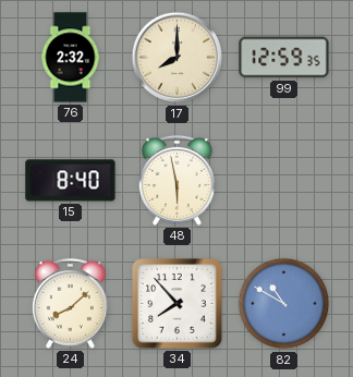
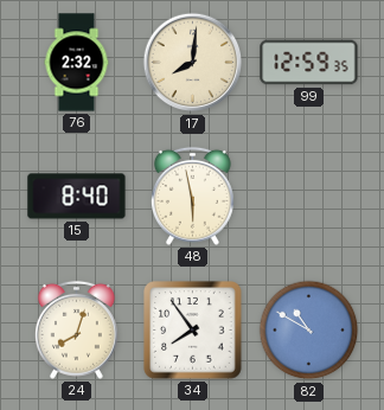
17: 8:00 -> 8:01
24: 8:08 -> 8:03
34: 7:53 -> 7:54
